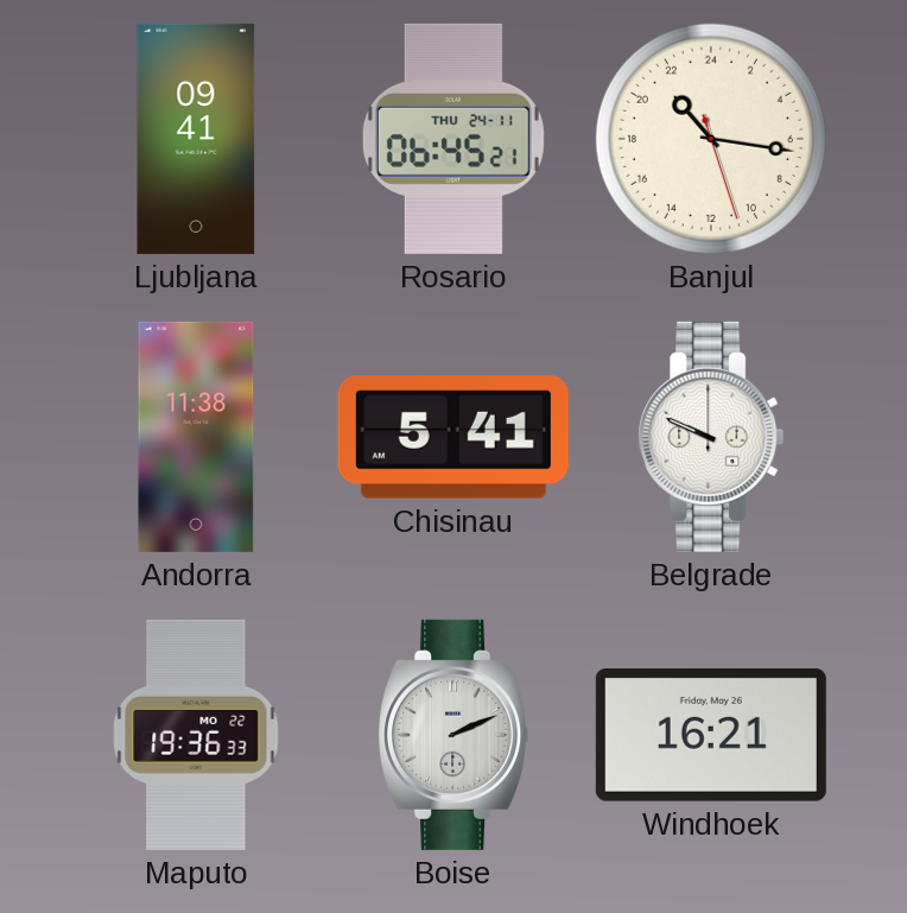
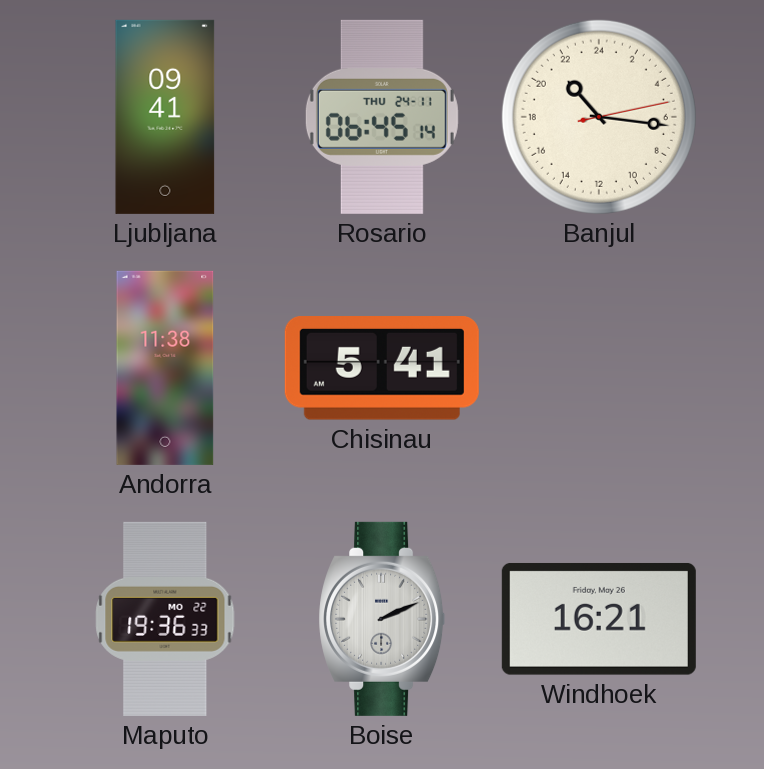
Rosario: 06:45:21 -> 06:45:14
Banjul: 21:16:27 -> 21:16:13
Belgrade: 9:49 -> none
